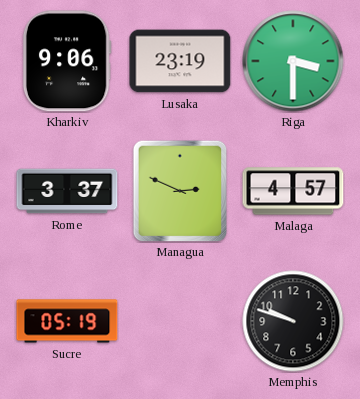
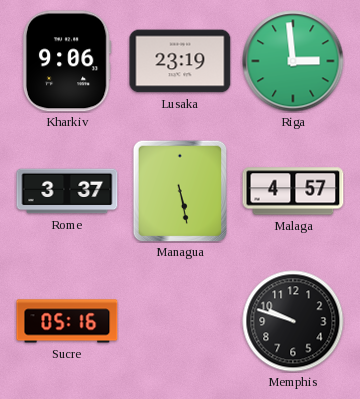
Riga: 3:30 -> 2:59
Managua: 2:49 -> 5:28
Sucre: 05:19 -> 05:16
